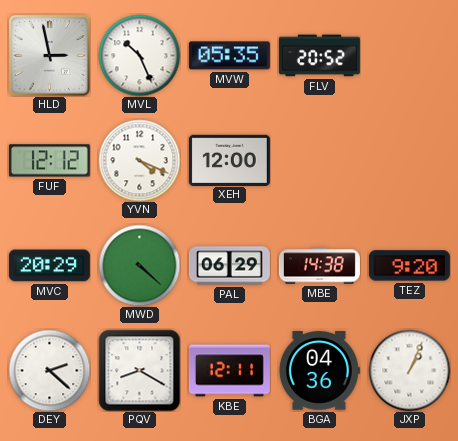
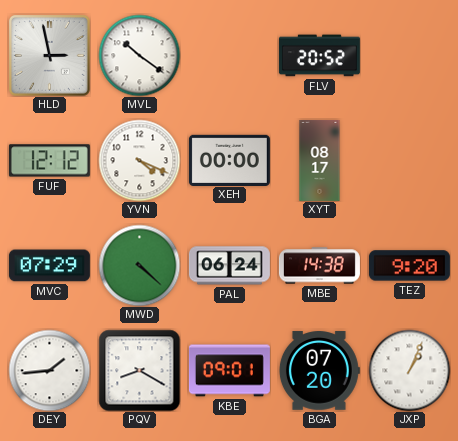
MVL: 10:26 -> 10:21
MVW: 05:35 -> none
XEH: 12:00 -> 00:00
XYT: none -> 08:17
MVC: 20:29 -> 07:29
PAL: 06:29 -> 06:24
DEY: 2:22 -> 1:44
KBE: 12:11 -> 09:01
BGA: 04:36 -> 07:20
